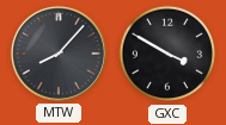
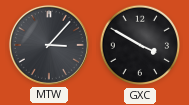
MTW: 8:07 -> 3:07
